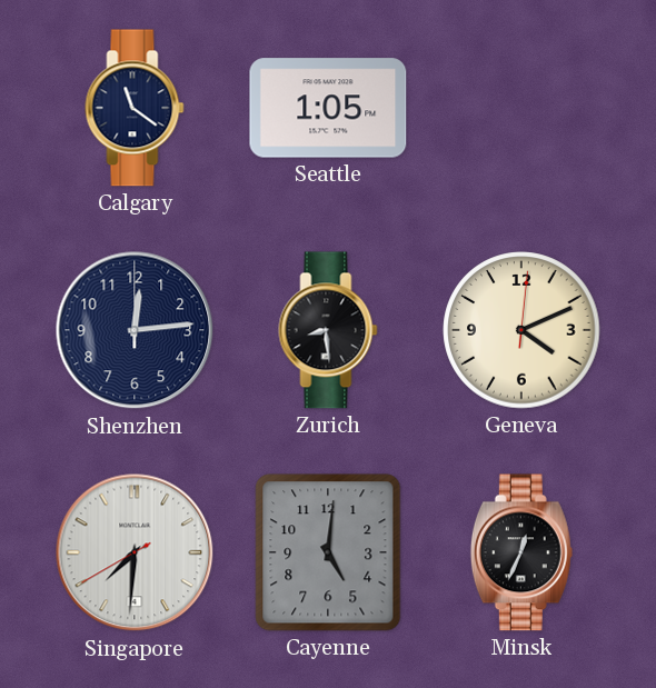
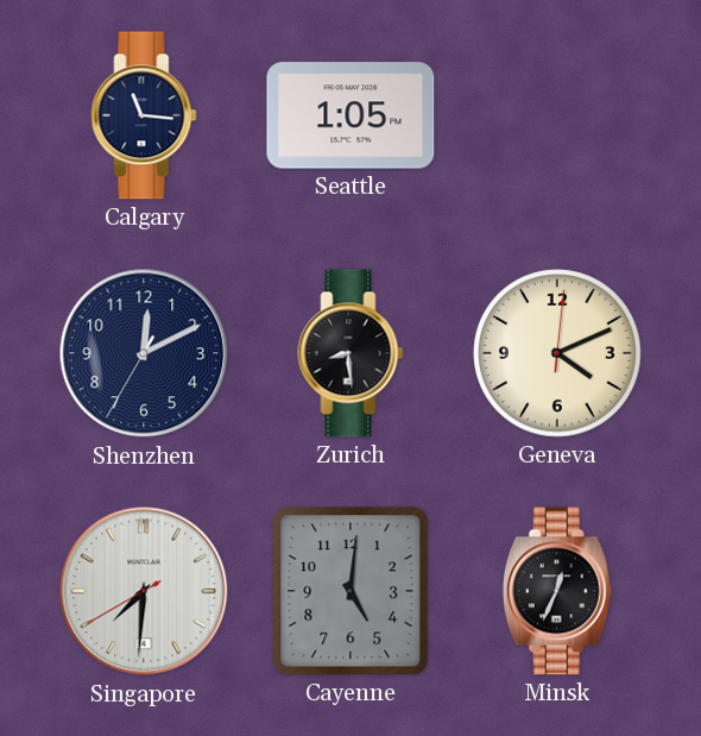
Calgary: 11:21 -> 11:16
Shenzhen: 12:14 -> 12:10
